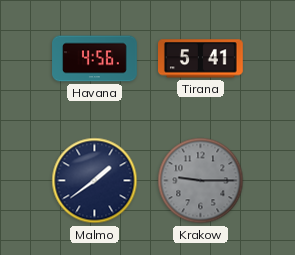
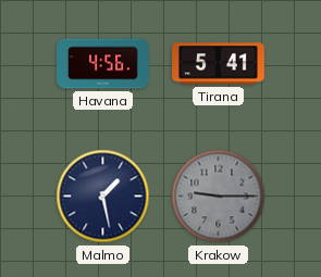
Malmo: 1:39 -> 1:28
